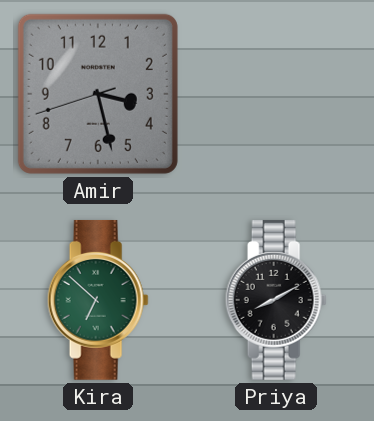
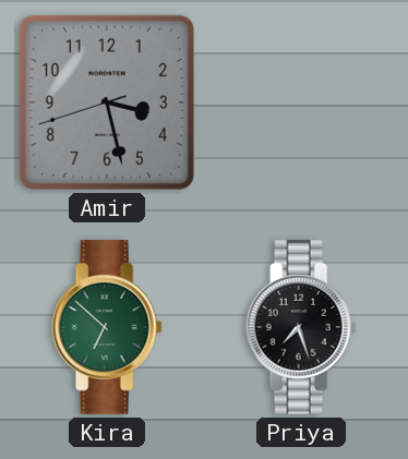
Priya: 8:10 -> 7:27
